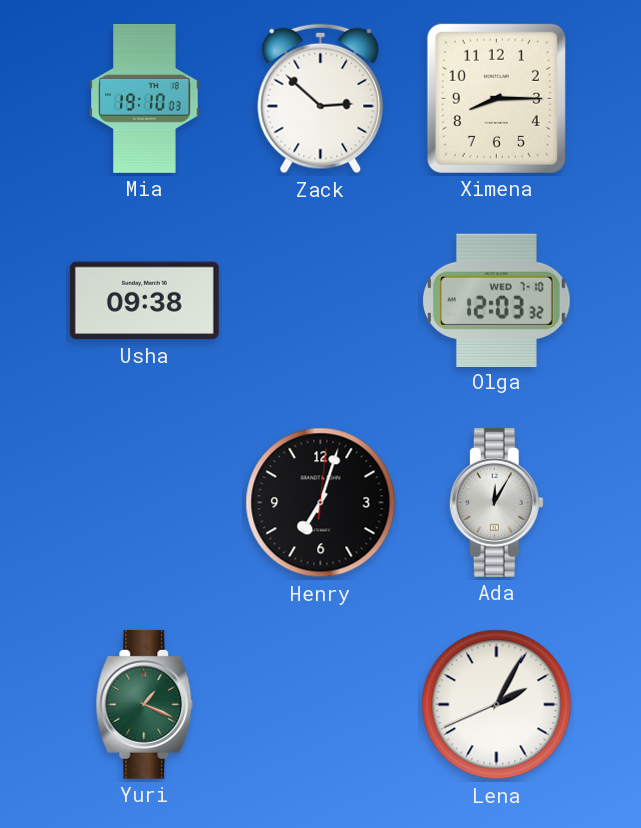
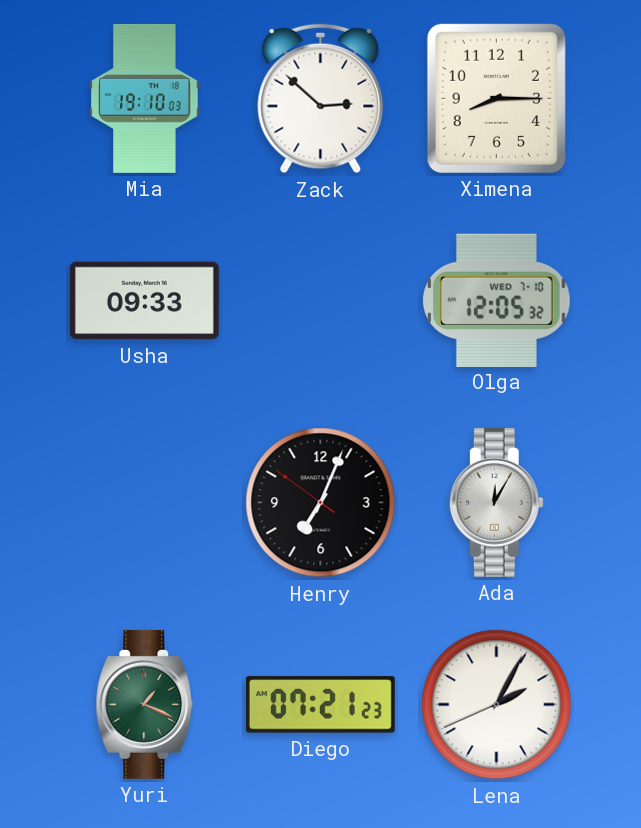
Usha: 09:38 -> 09:33
Olga: 12:03 -> 12:05
Henry: 7:03:01 -> 7:03:51
Diego: none -> 07:21
